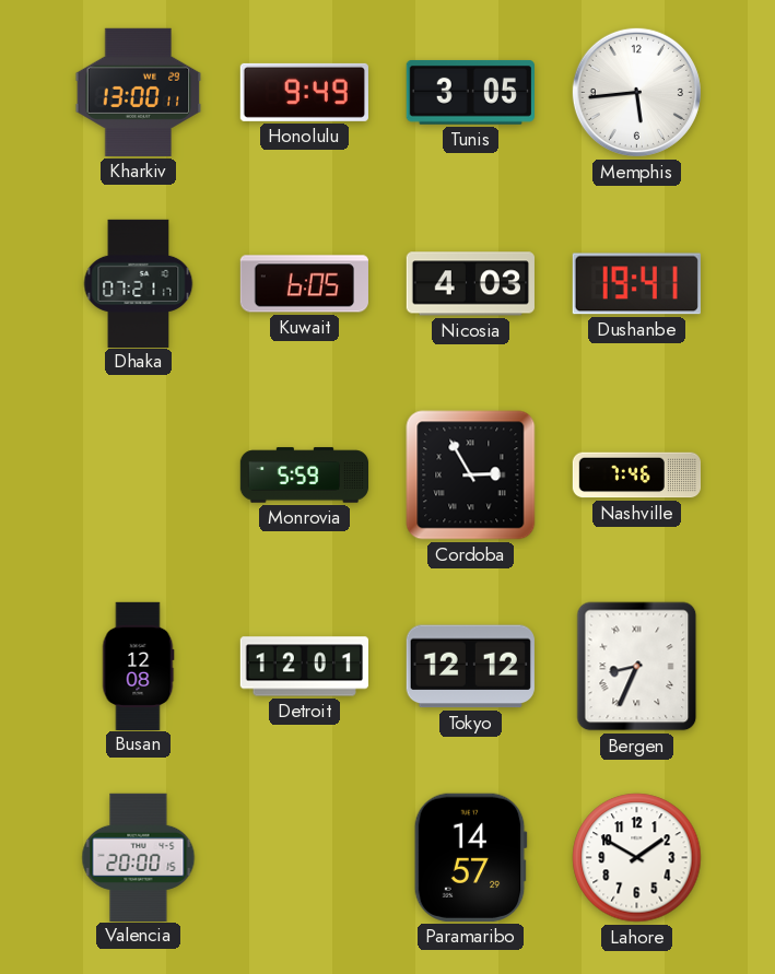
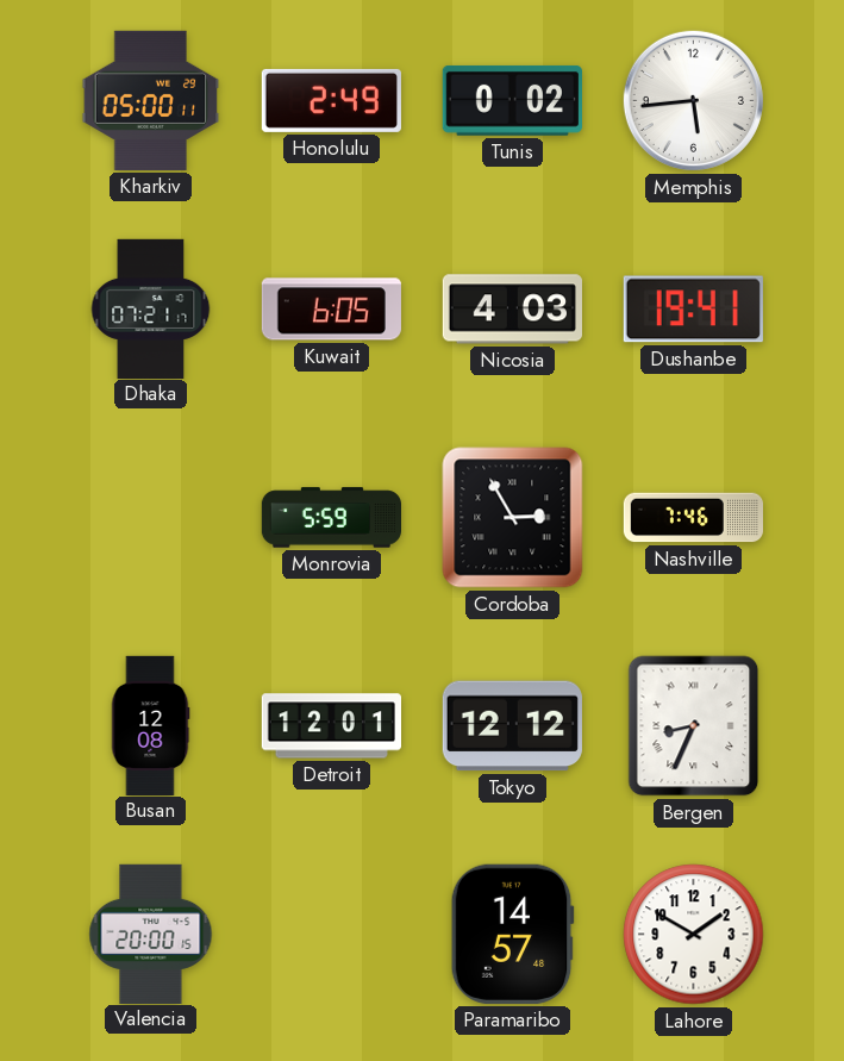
Kharkiv: 13:00 -> 05:00
Honolulu: 9:49 -> 2:49
Tunis: 3:05 -> 0:02
Paramaribo: 14:57:29 -> 14:57:48
